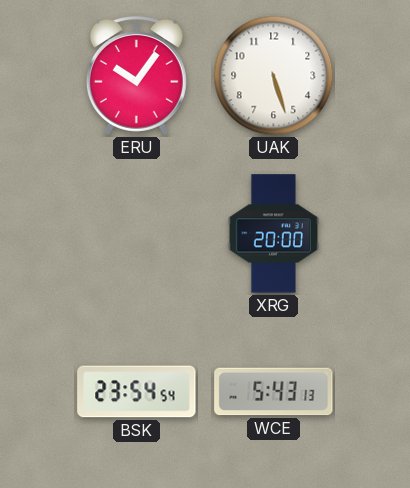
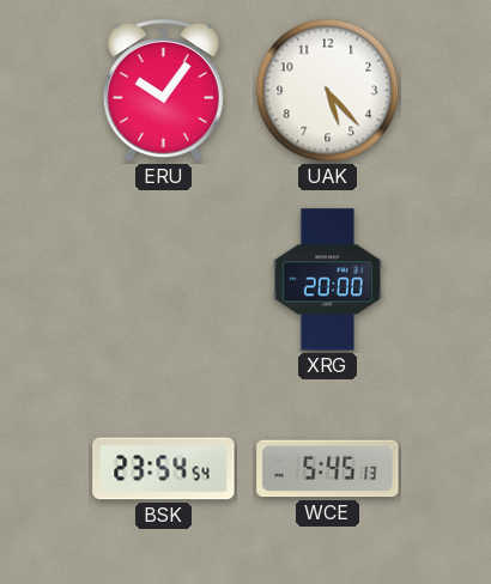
UAK: 5:27 -> 5:23
WCE: 5:43 -> 5:45
